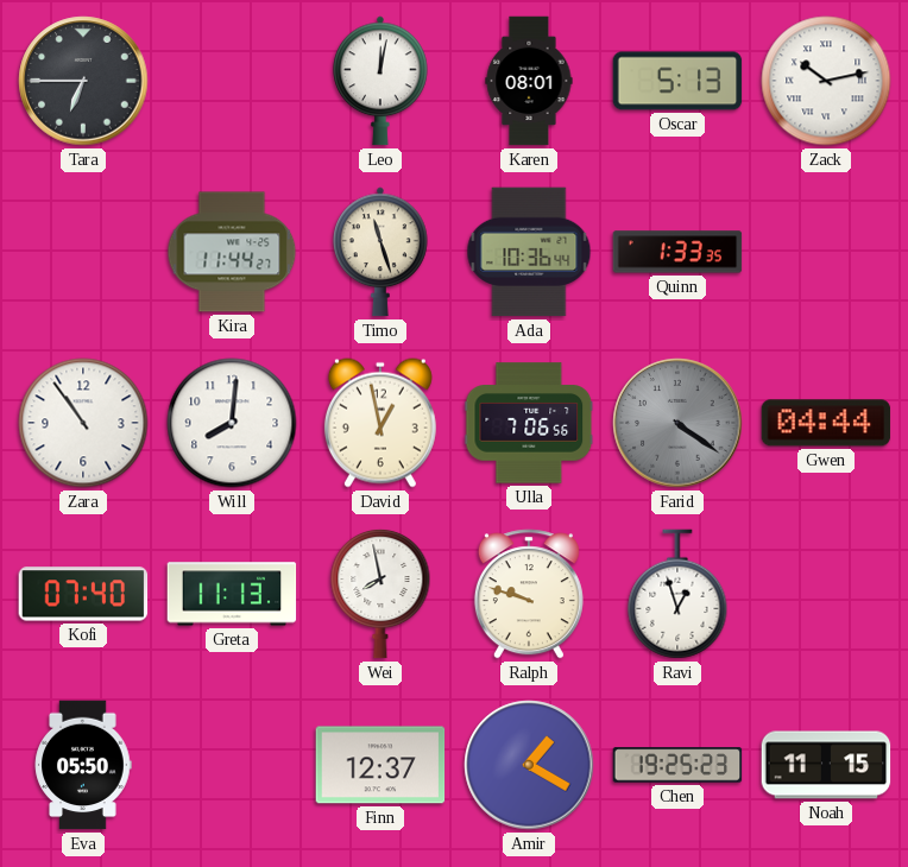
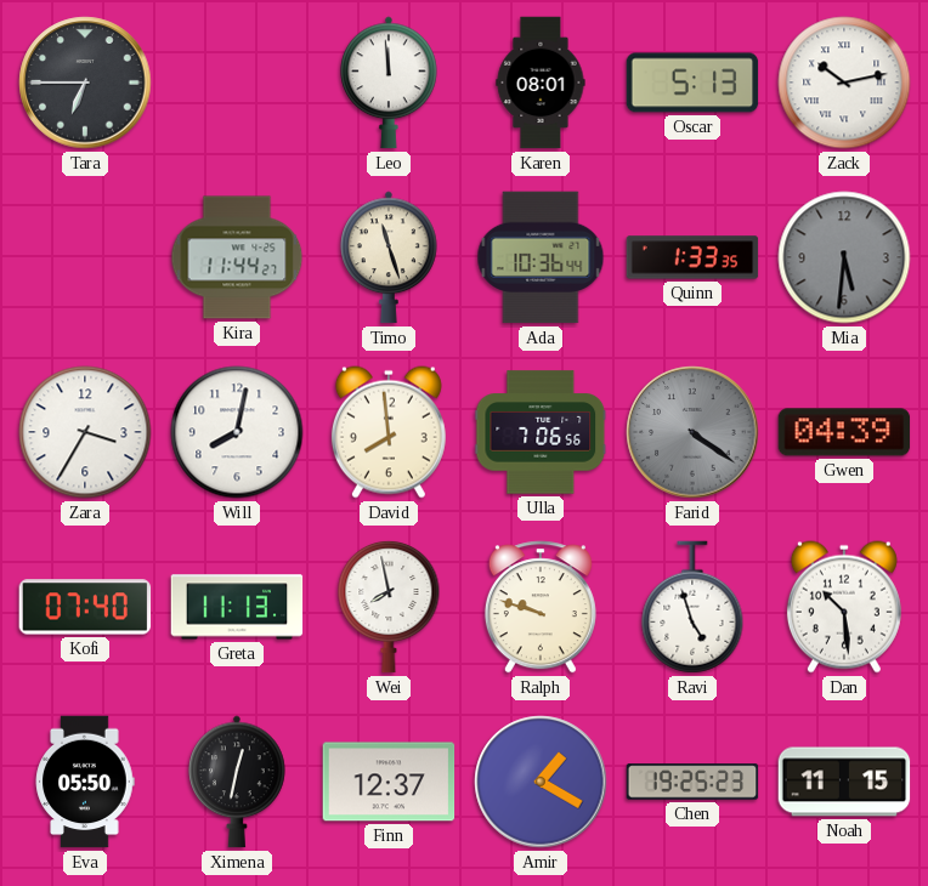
Leo: 12:02 -> 11:59
Mia: none -> 5:31
Zara: 10:54 -> 3:35
Will: 8:01 -> 8:02
David: 12:58 -> 7:59
Gwen: 04:44 -> 04:39
Ravi: 12:57 -> 4:57
Dan: none -> 10:29
Ximena: none -> 12:32
